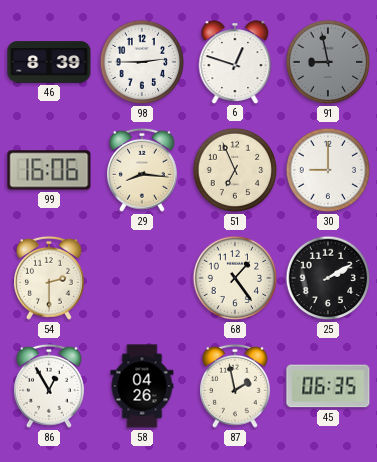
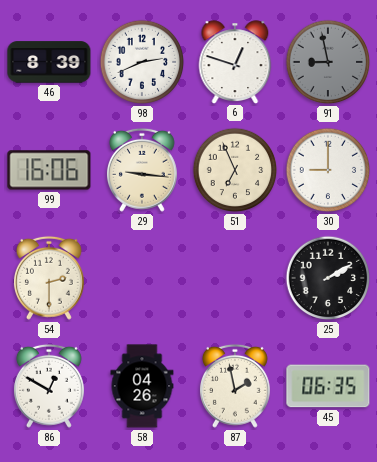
98: 2:45 -> 2:41
29: 8:16 -> 9:16
68: 1:24 -> none
86: 12:55 -> 12:50
